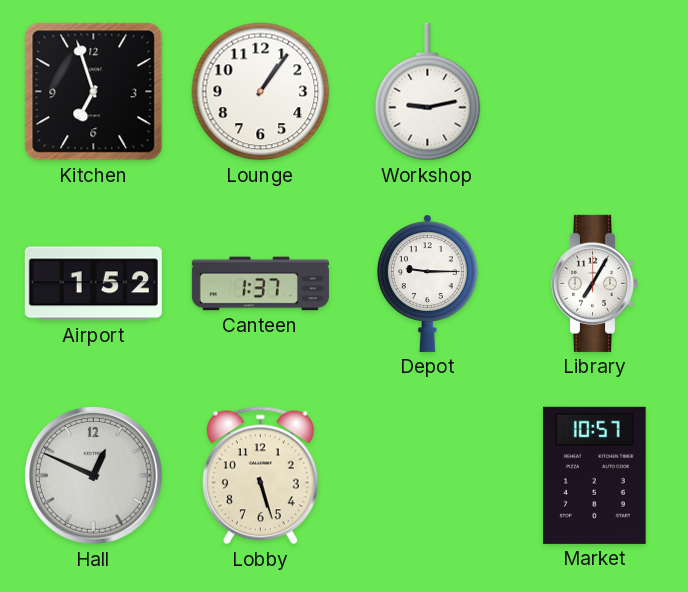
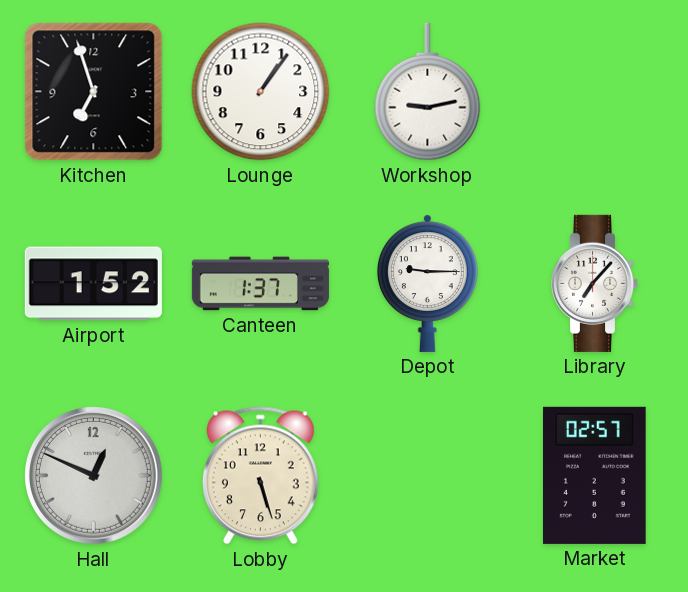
Library: 7:05 -> 7:07
Market: 10:57 -> 02:57
